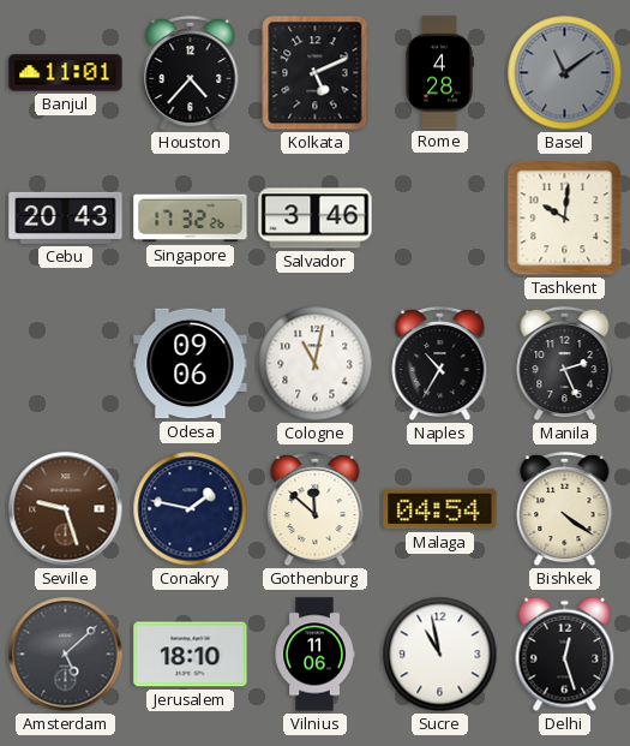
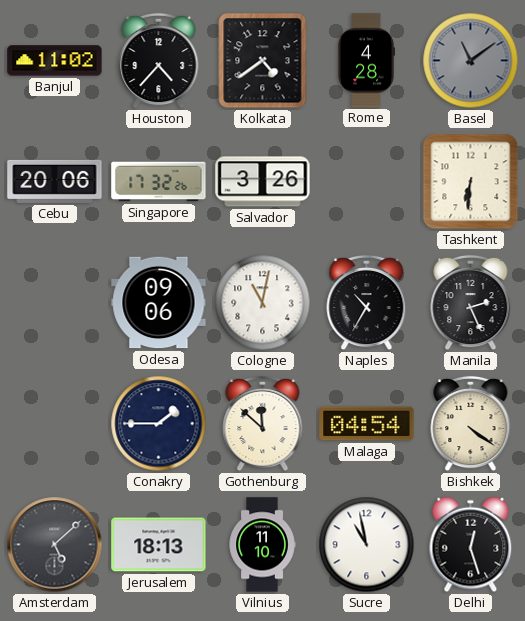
Banjul: 11:01 -> 11:02
Kolkata: 5:11 -> 4:39
Cebu: 20:43 -> 20:06
Salvador: 3:46 -> 3:26
Tashkent: 10:01 -> 6:31
Seville: 9:27 -> none
Conakry: 1:47 -> 1:45
Jerusalem: 18:10 -> 18:13
Vilnius: 11:06 -> 11:10
